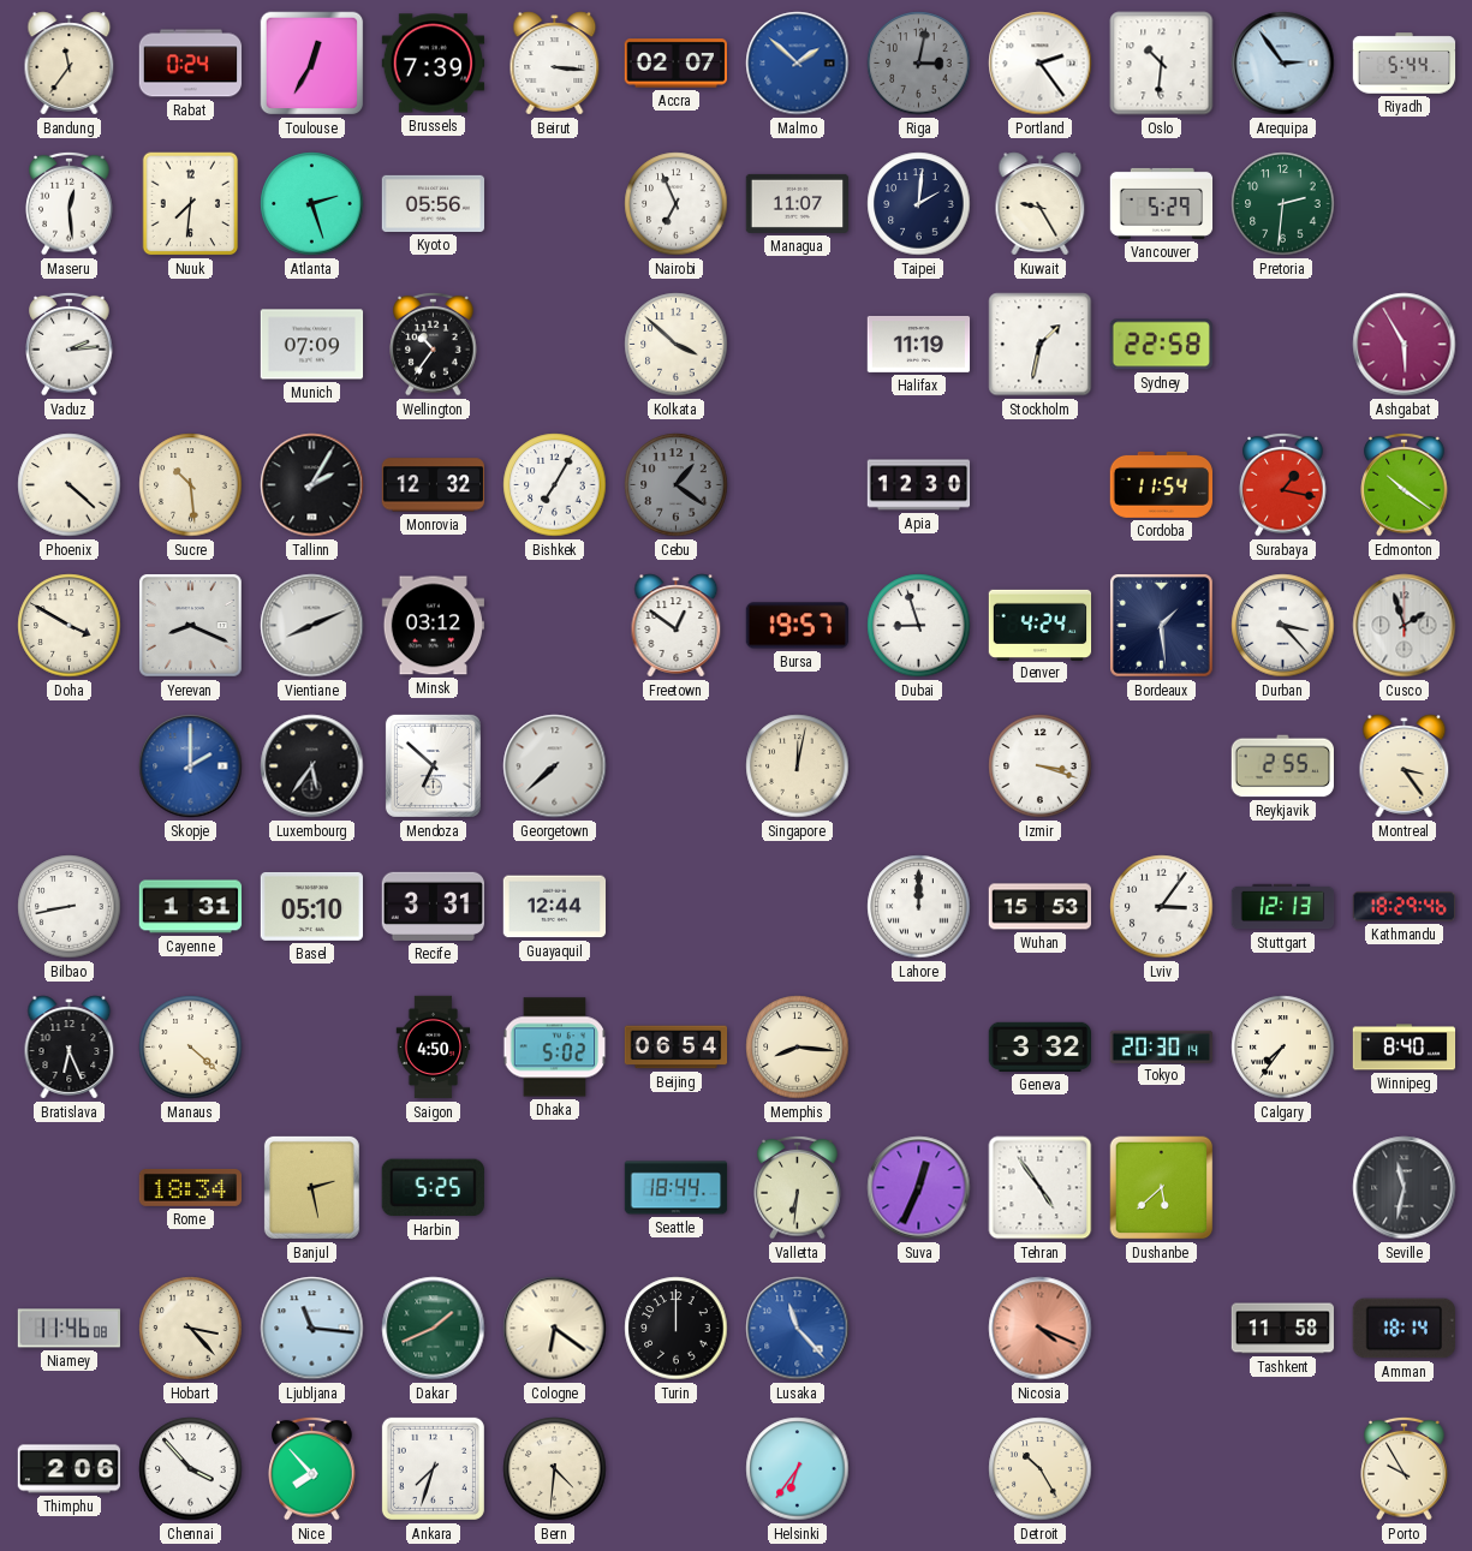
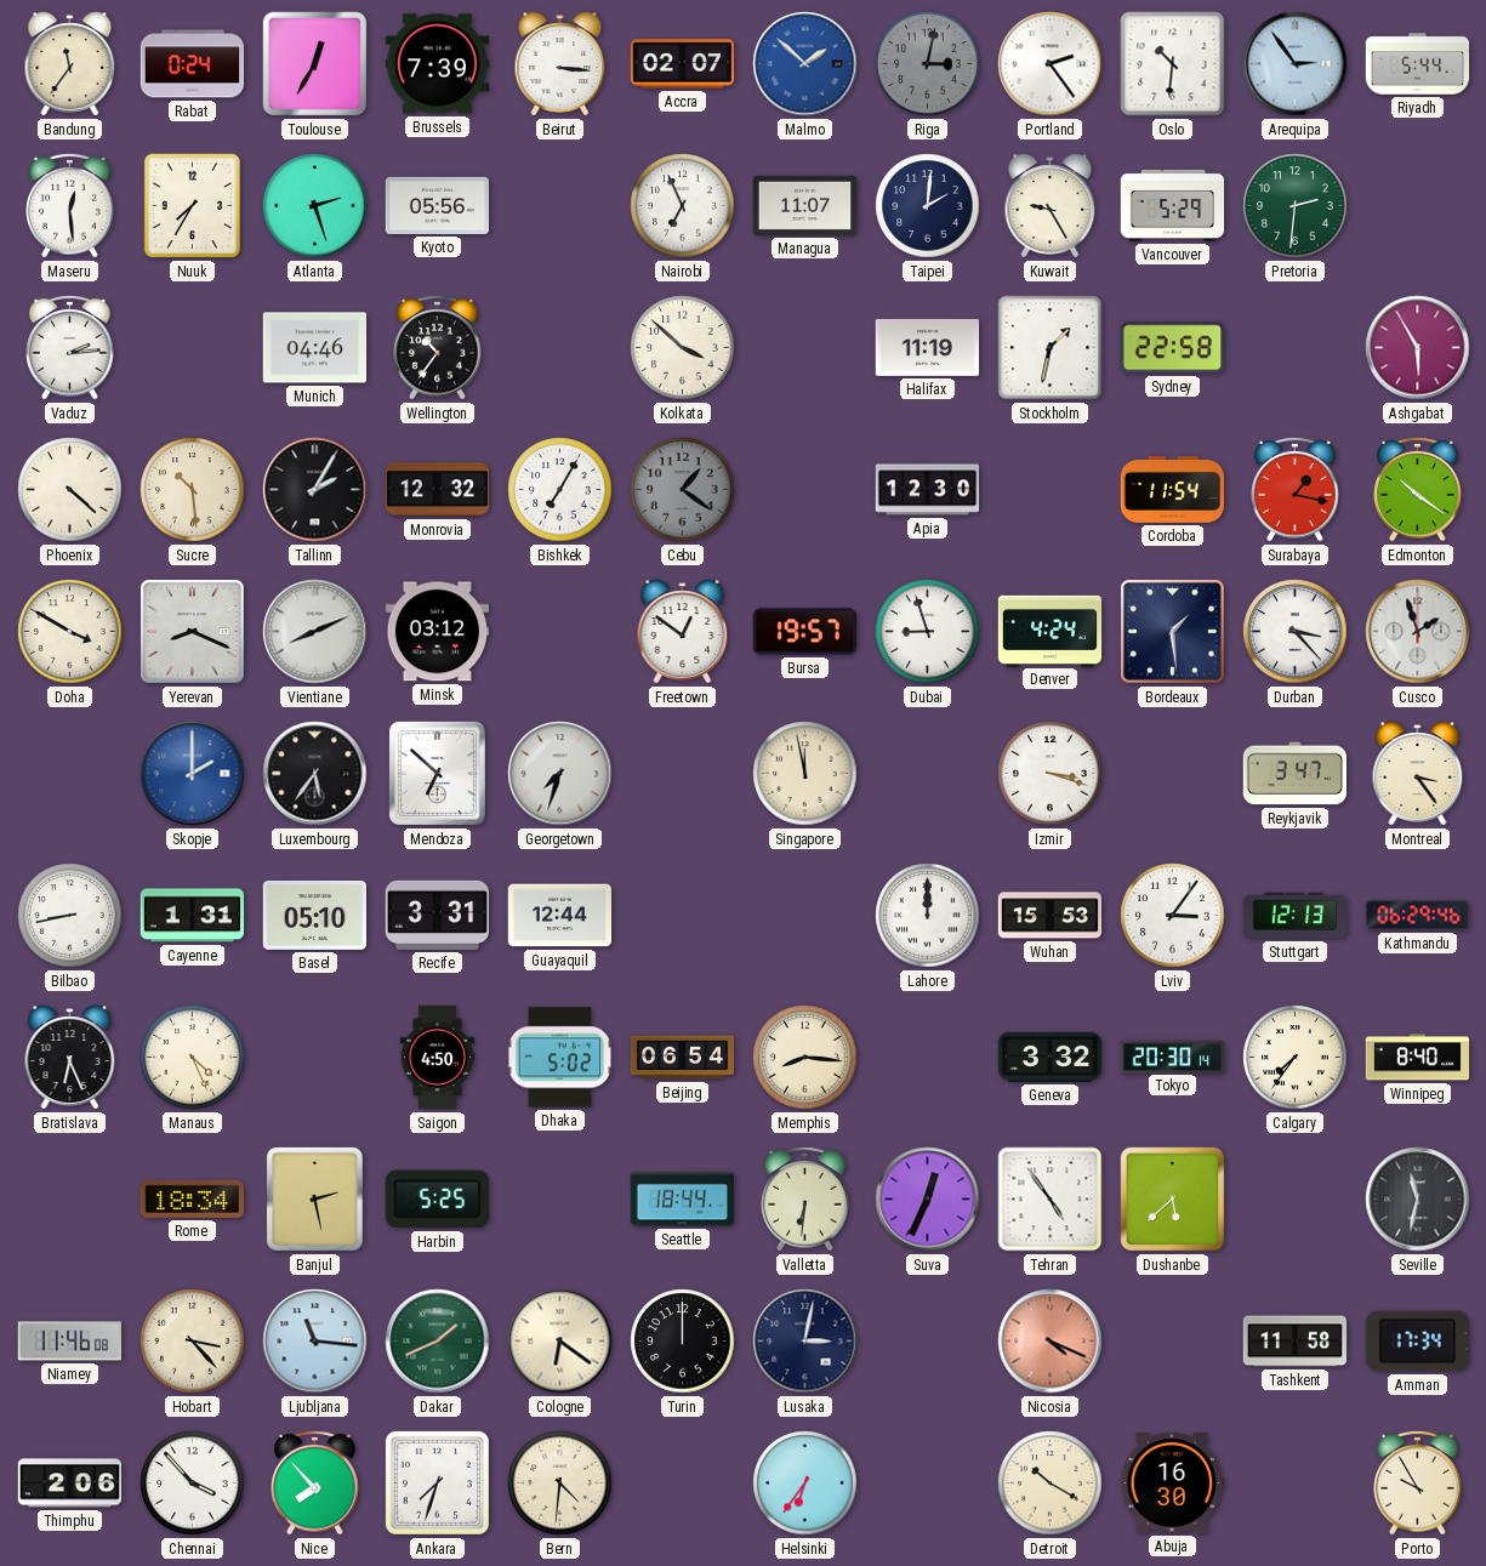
Nuuk: 7:31 -> 7:35
Munich: 07:09 -> 04:46
Georgetown: 7:38 -> 7:33
Singapore: 12:02 -> 11:58
Reykjavik: 2:55 -> 3:47
Kathmandu: 18:29 -> 06:29
Manaus: 4:22 -> 4:26
Lusaka: 11:23 -> 3:02
Lusaka dial: blue -> navy
Amman: 18:14 -> 17:34
Detroit: 10:25 -> 10:20
Abuja: none -> 16:30
